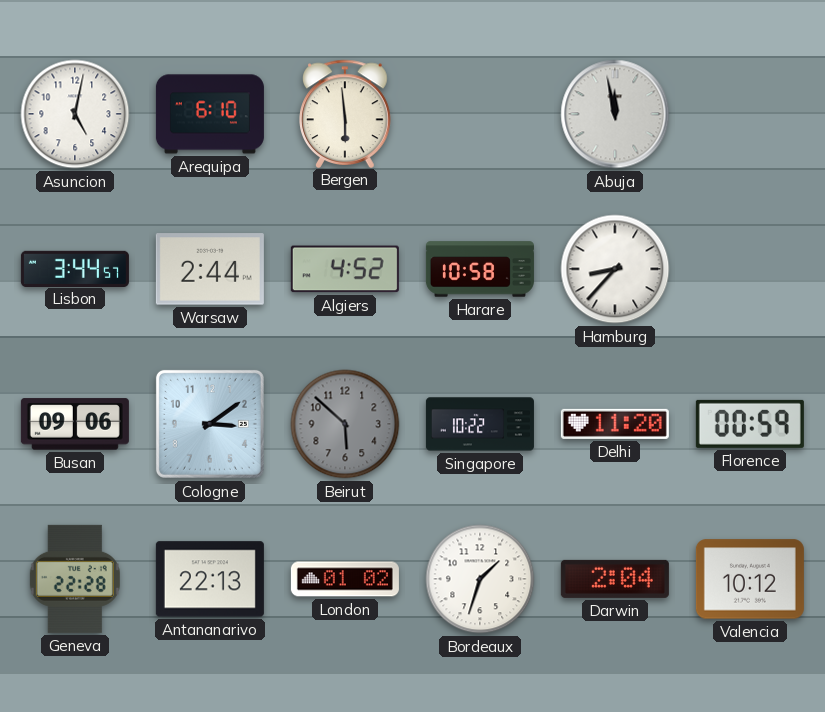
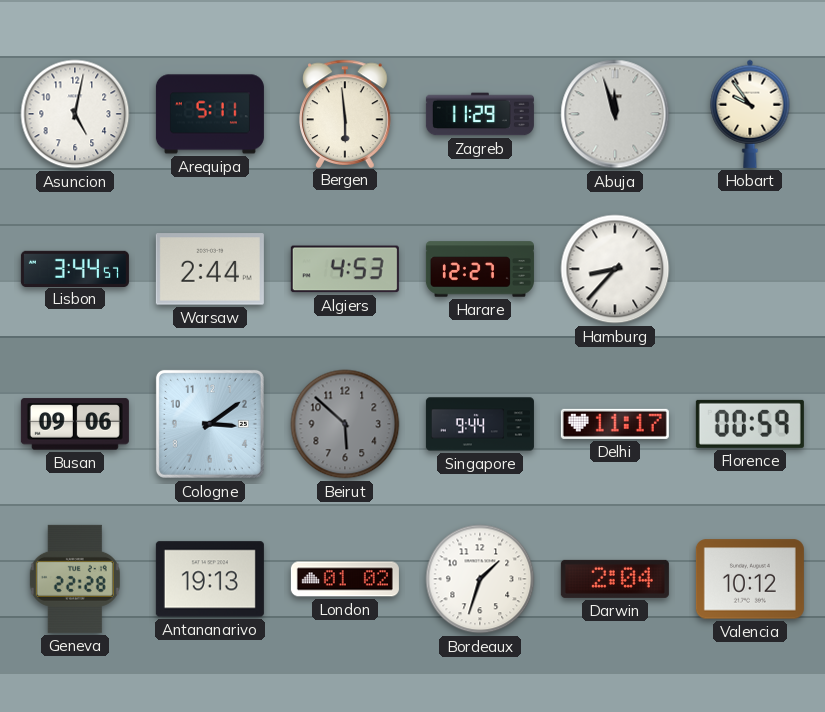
Arequipa: 6:10 -> 5:11
Zagreb: none -> 11:29
Abuja: 11:58 -> 11:57
Hobart: none -> 9:54
Algiers: 4:52 -> 4:53
Harare: 10:58 -> 12:27
Singapore: 10:22 -> 9:44
Delhi: 11:20 -> 11:17
Antananarivo: 22:13 -> 19:13
